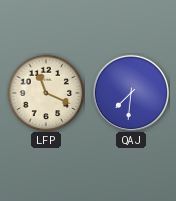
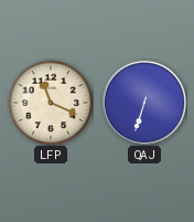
QAJ: 7:31 -> 6:33
